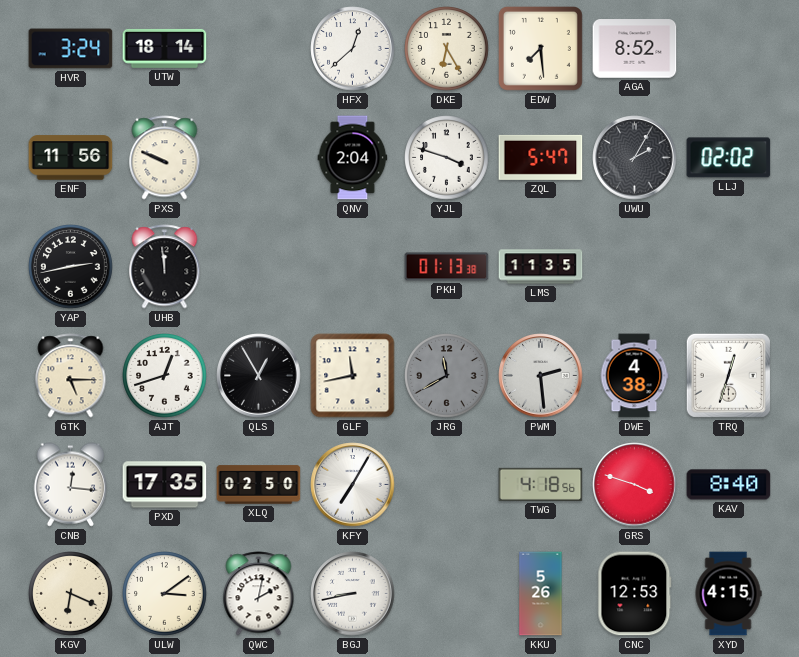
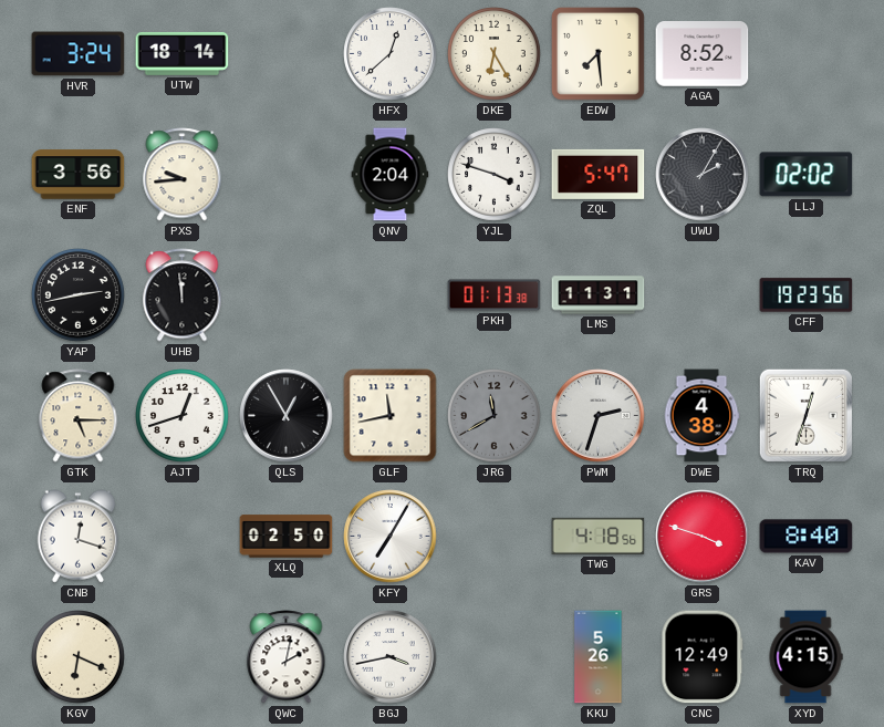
ENF: 11:56 -> 3:56
PXS: 9:49 -> 9:44
LMS: 11:35 -> 11:31
CFF: none -> 19:23
PWM: 2:29 -> 2:33
CNB: 12:16 -> 12:18
PXD: 17:35 -> none
ULW: 3:09 -> none
BGJ: 8:43 -> 3:43
CNC: 12:53 -> 12:49
